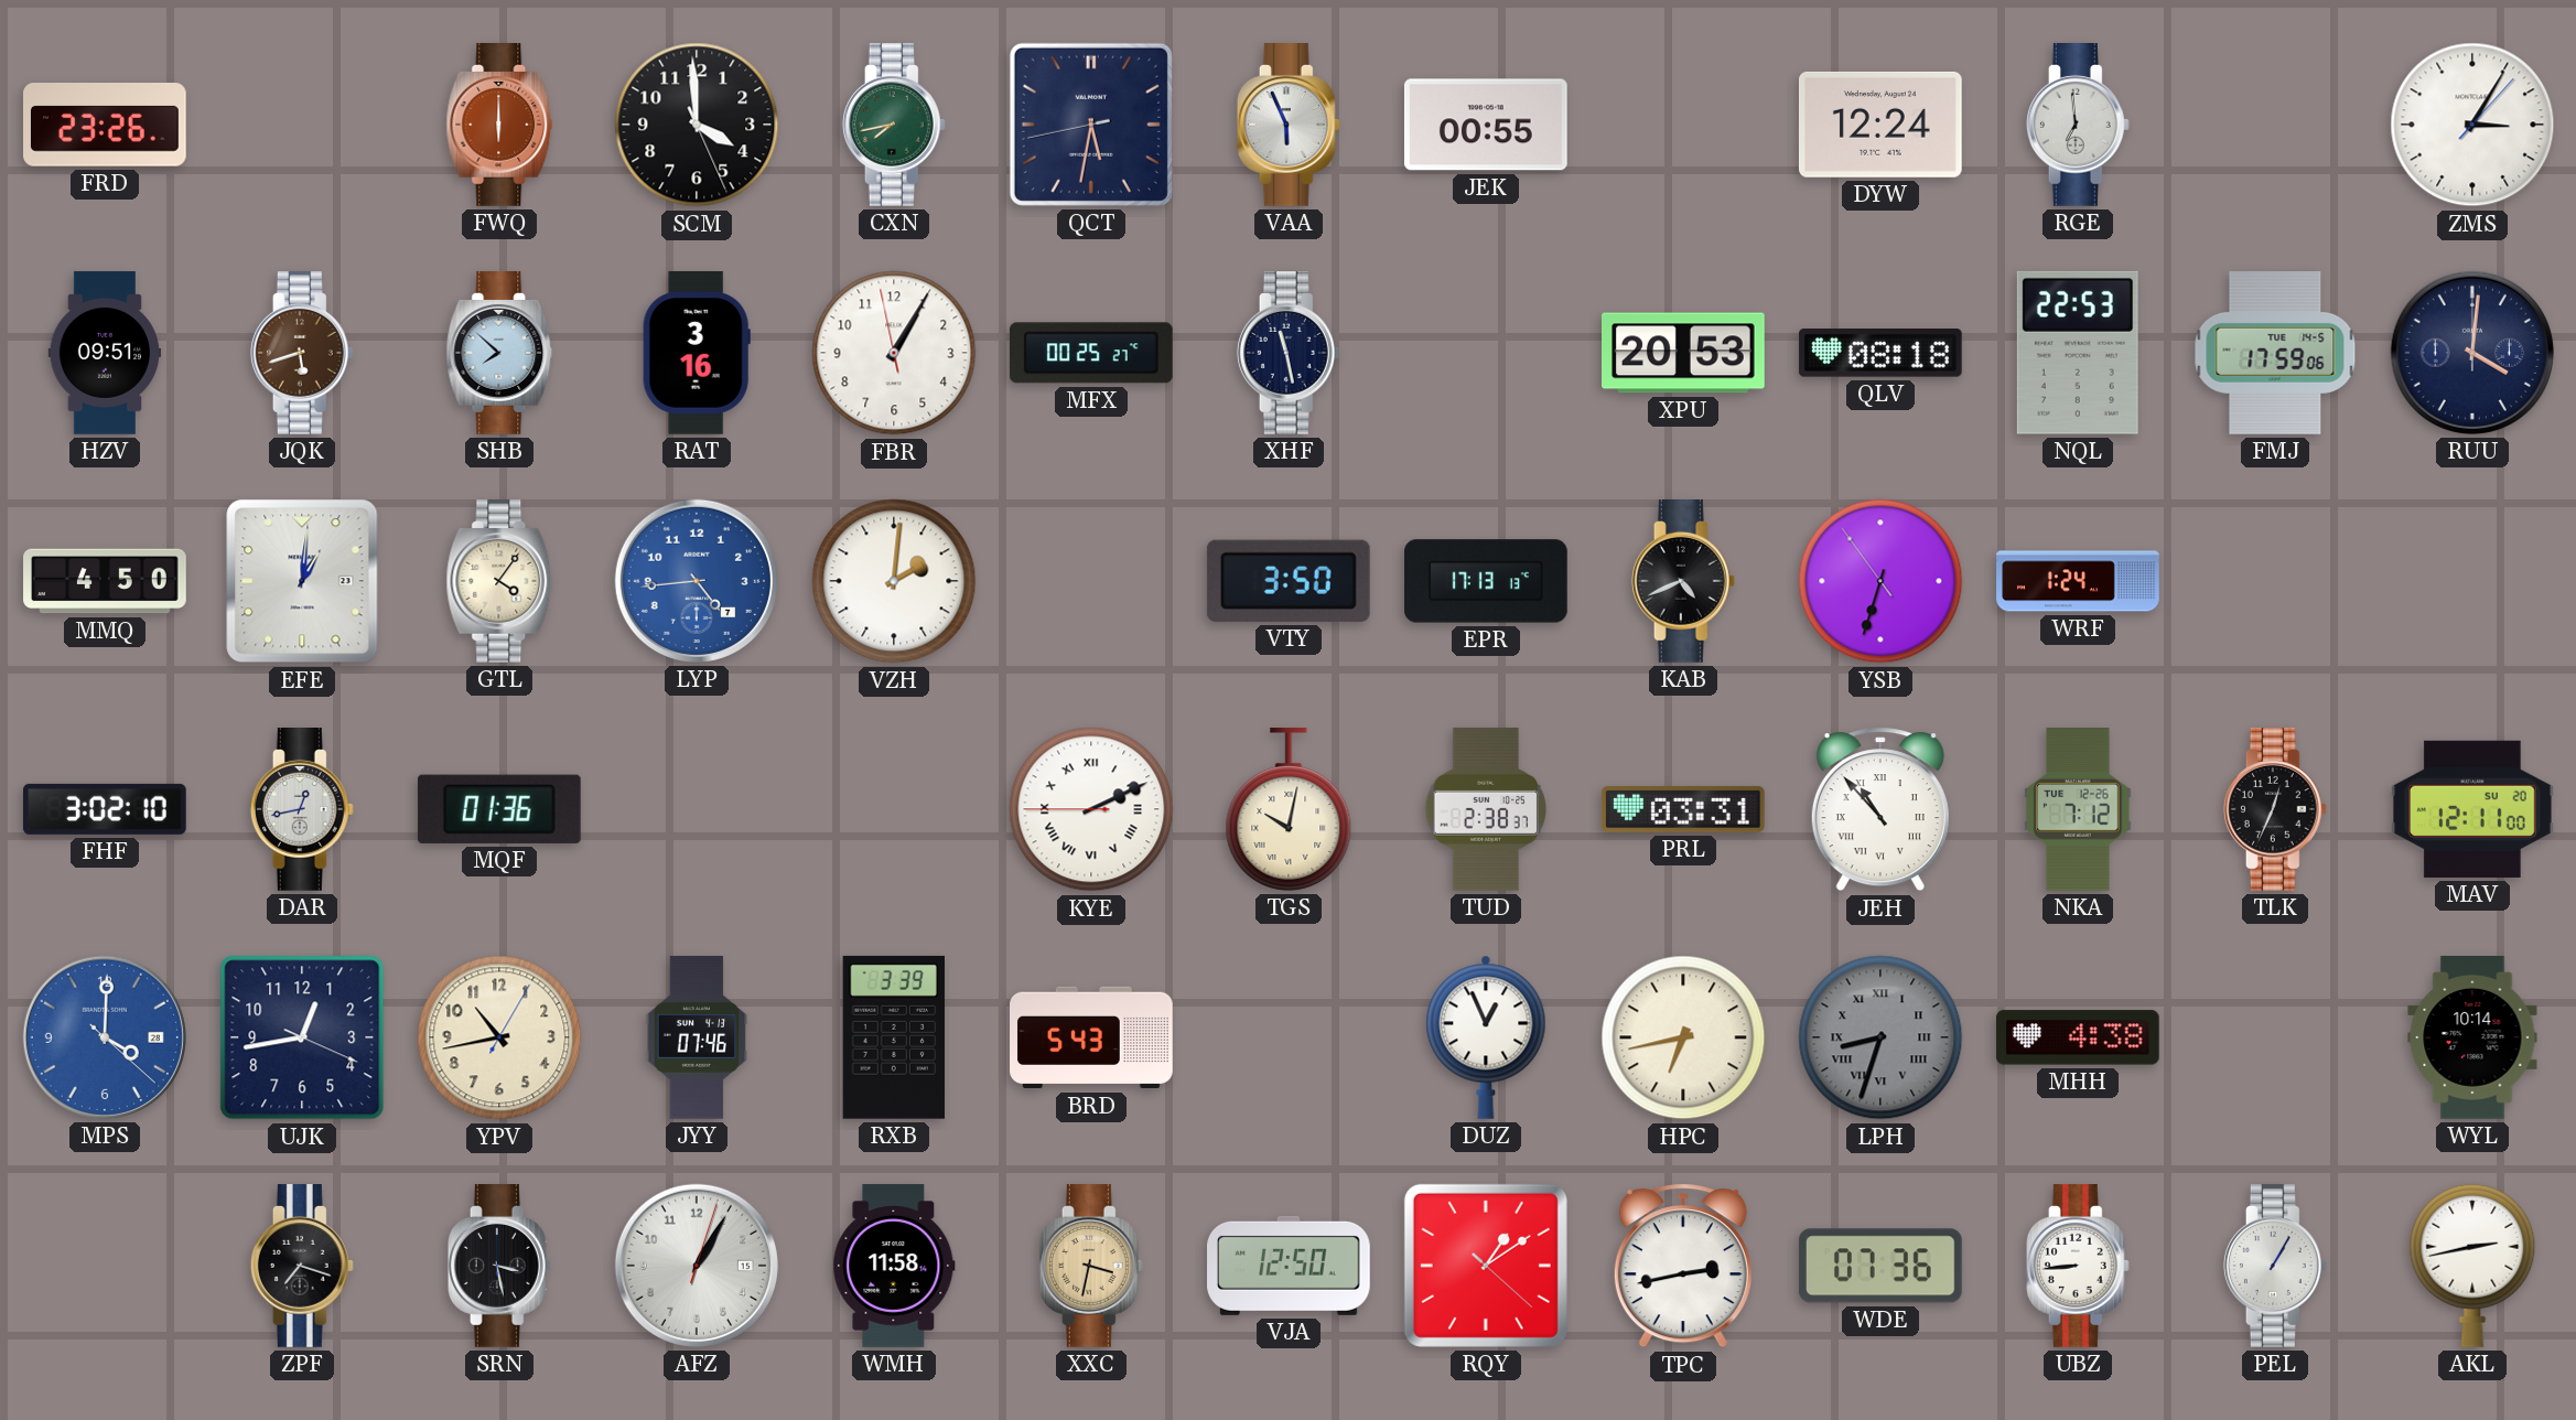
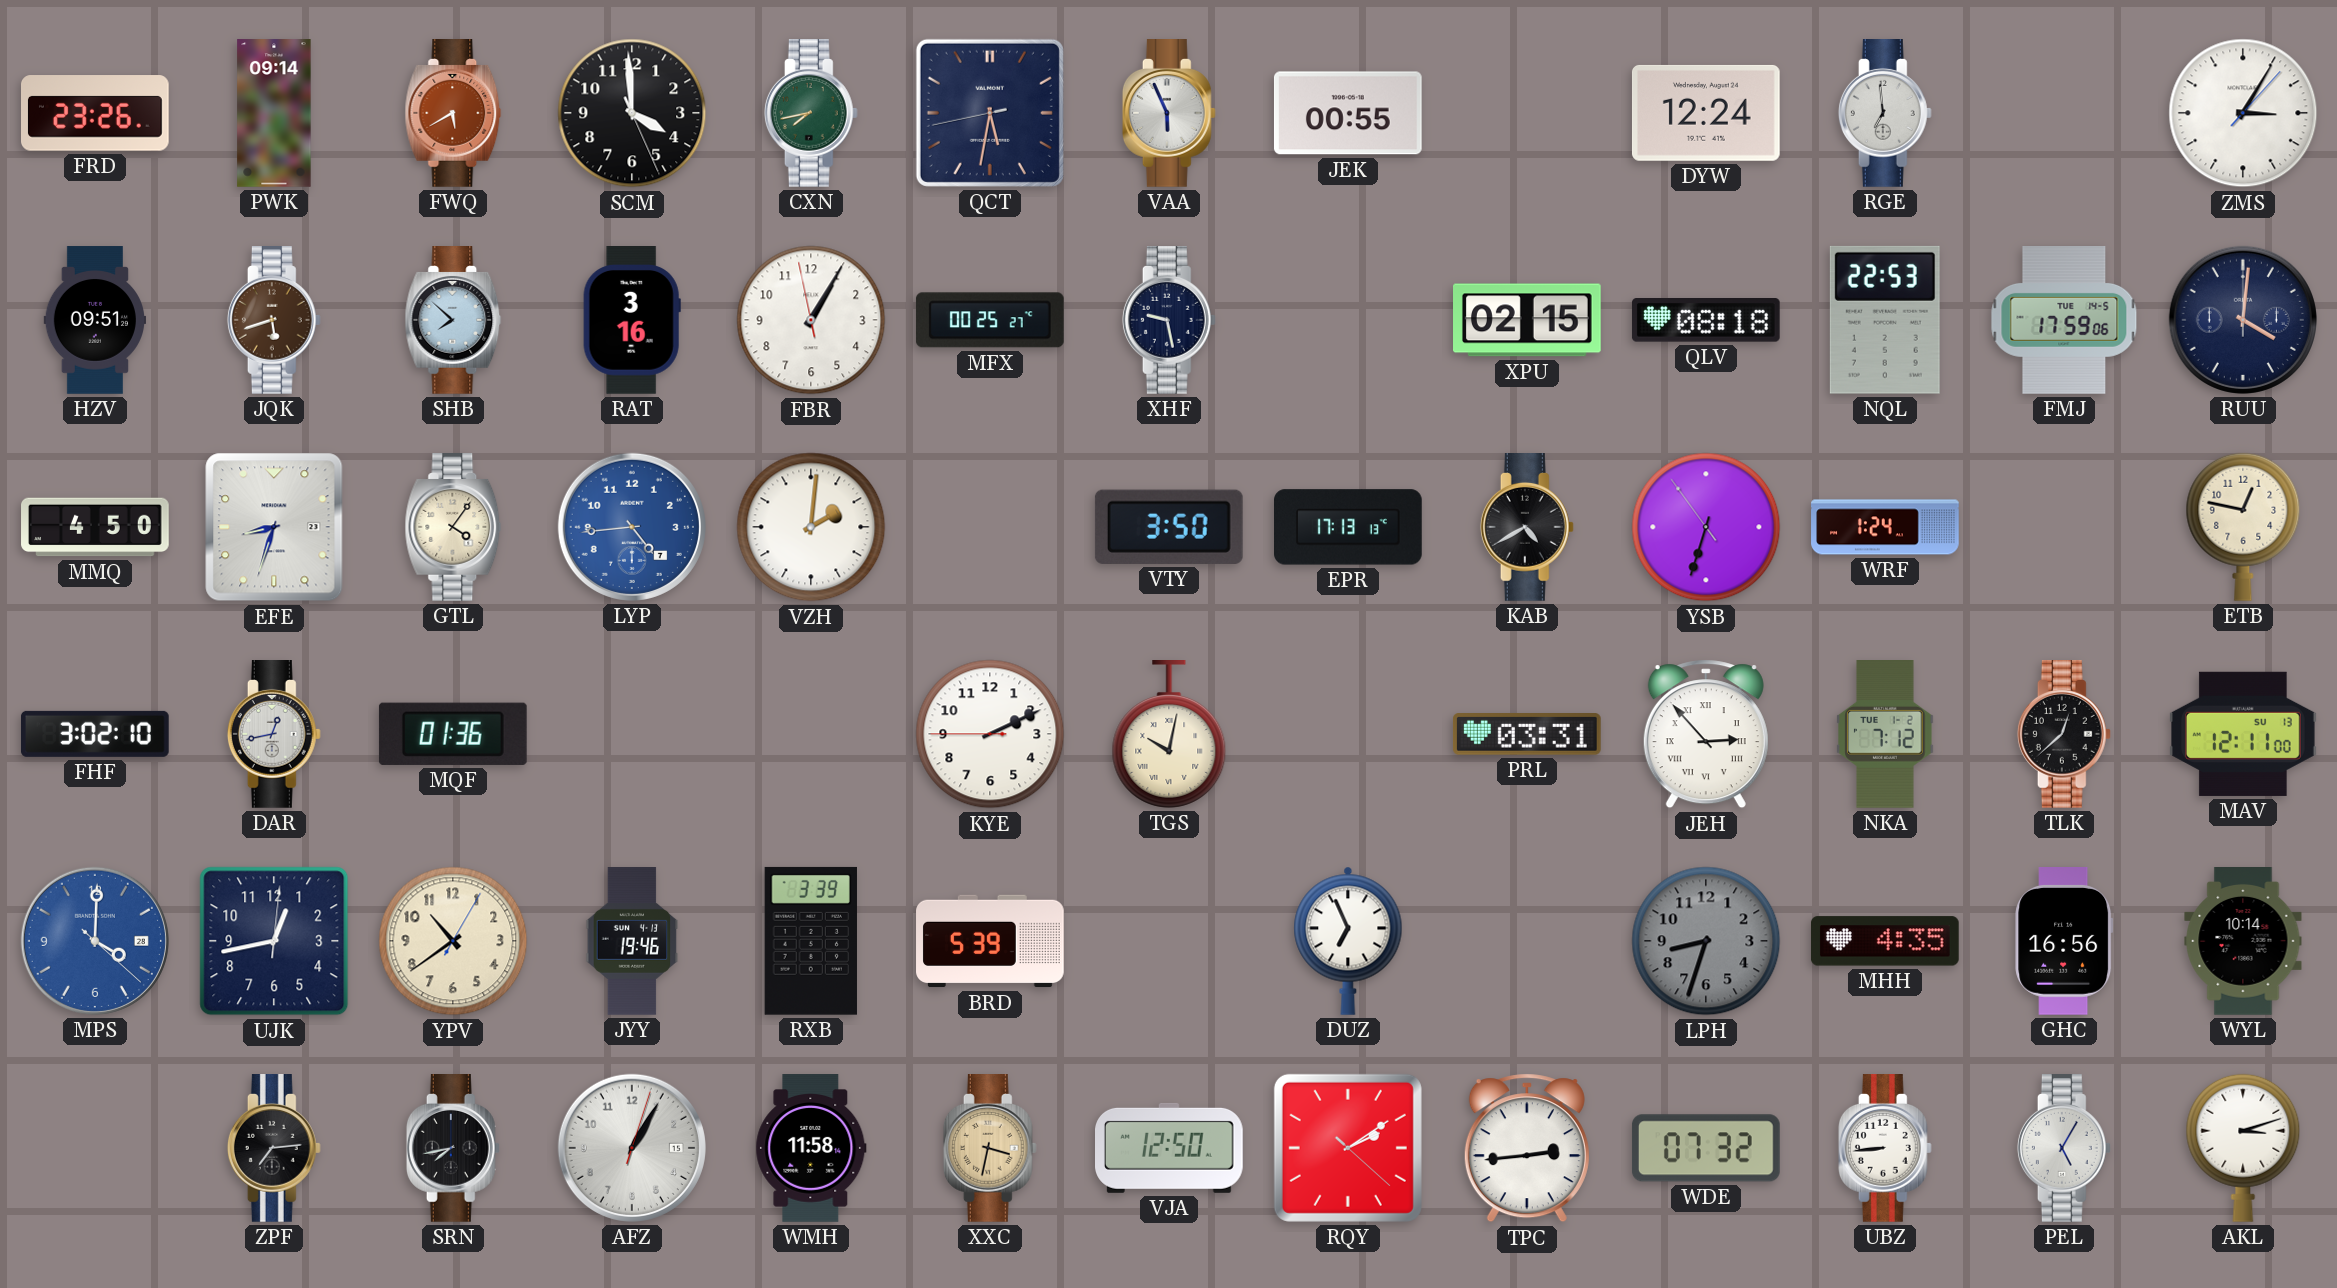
PWK: none -> 09:14
FWQ: 6:00 -> 5:40
XHF: 11:28 -> 9:28
XPU: 20:53 -> 02:15
EFE: 1:01 -> 8:33
KAB: 4:41 -> 4:40
ETB: none -> 12:47
KYE numerals: Roman -> Arabic
TUD: 2:38 -> none
JEH: 10:53 -> 2:53
NKA date: TUE 12-26 -> TUE 1-2
TLK: 12:34 -> 12:38
MAV date: SU 20 -> SU 13
UJK: 12:43:19 -> 12:43:01
YPV: 10:43 -> 10:39
JYY: 07:46 -> 19:46
BRD: 5:43 -> 5:39
DUZ: 12:56 -> 6:56
HPC: 6:43 -> none
LPH numerals: Roman -> Arabic
MHH: 4:38 -> 4:35
GHC: none -> 16:56
ZPF: 7:18 -> 7:14
SRN: 3:28 -> 7:43
RQY: 1:09 -> 2:09
TPC: 2:43 -> 2:44
WDE: 07:36 -> 07:32
PEL: 1:05 -> 5:05
AKL: 2:43 -> 3:12
